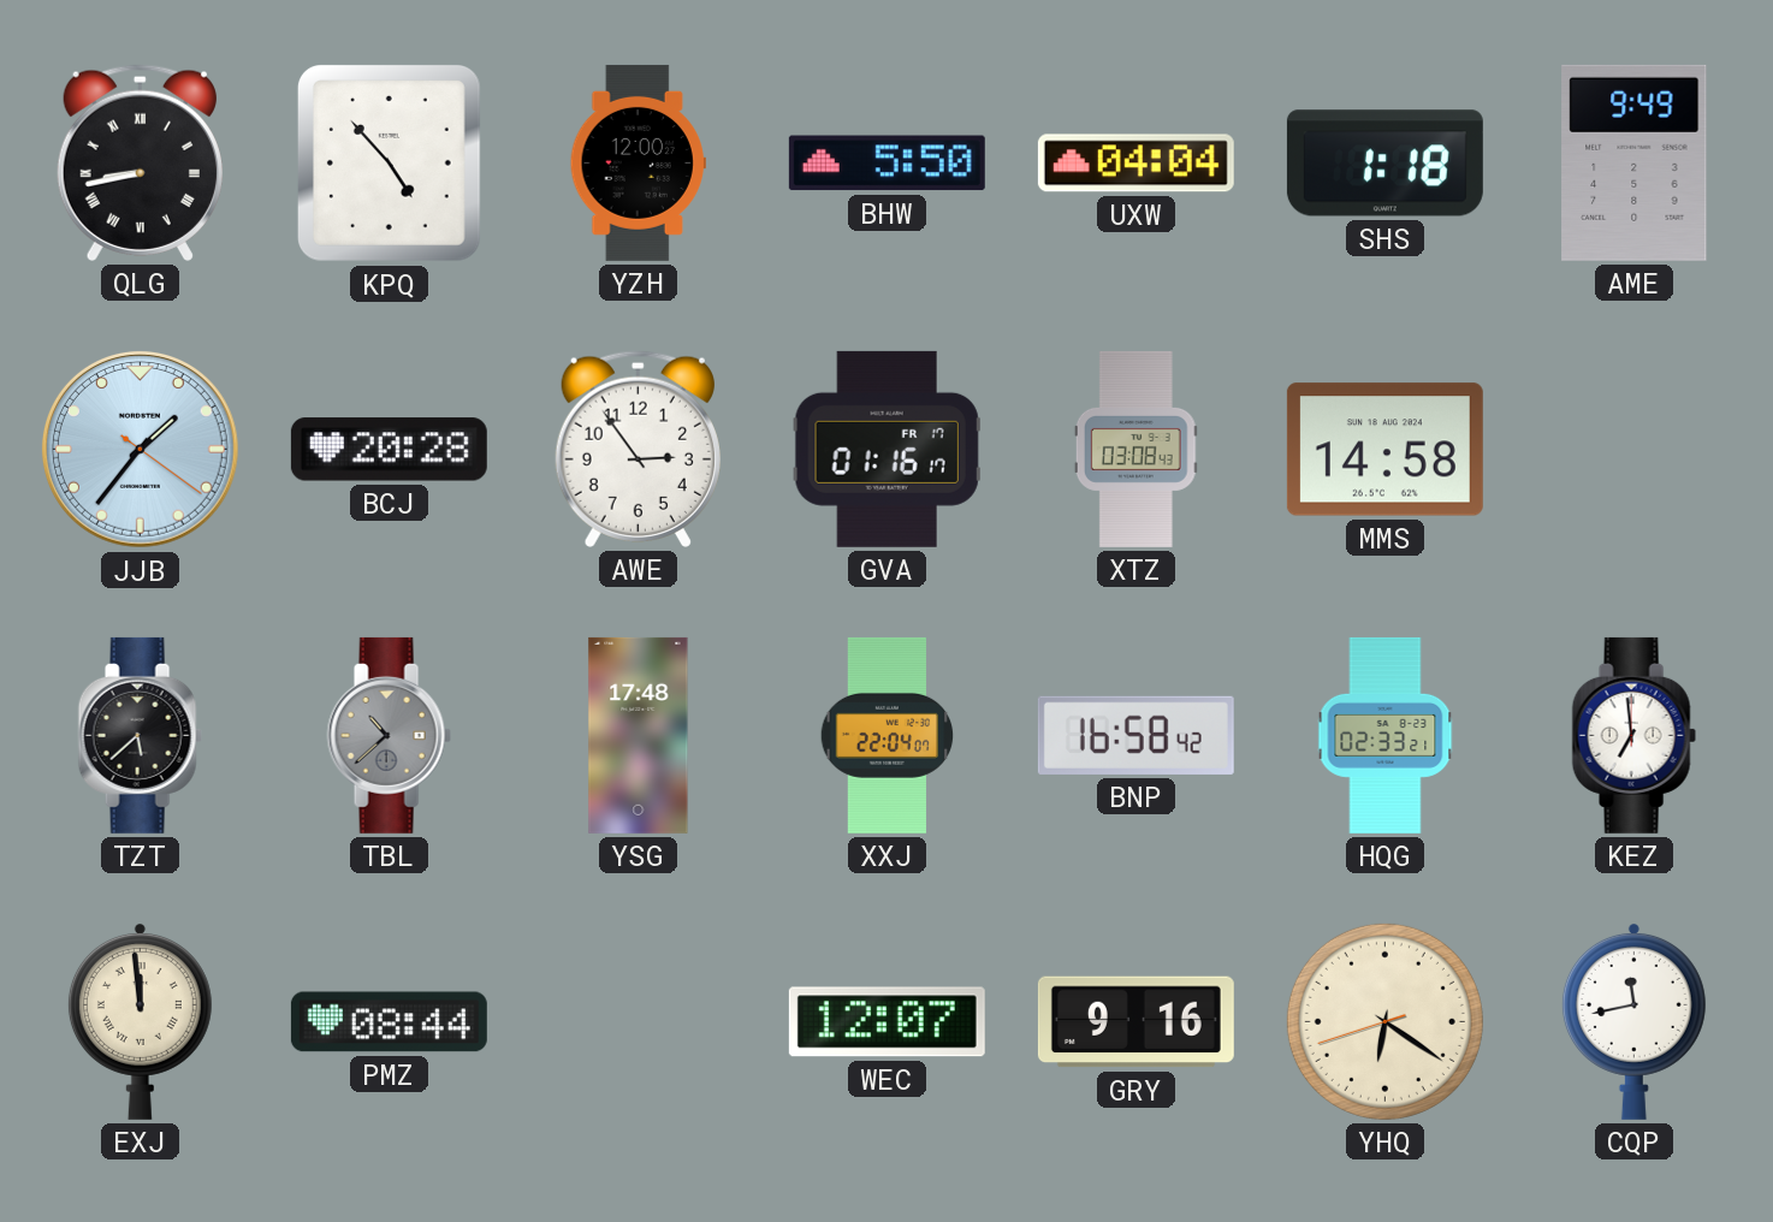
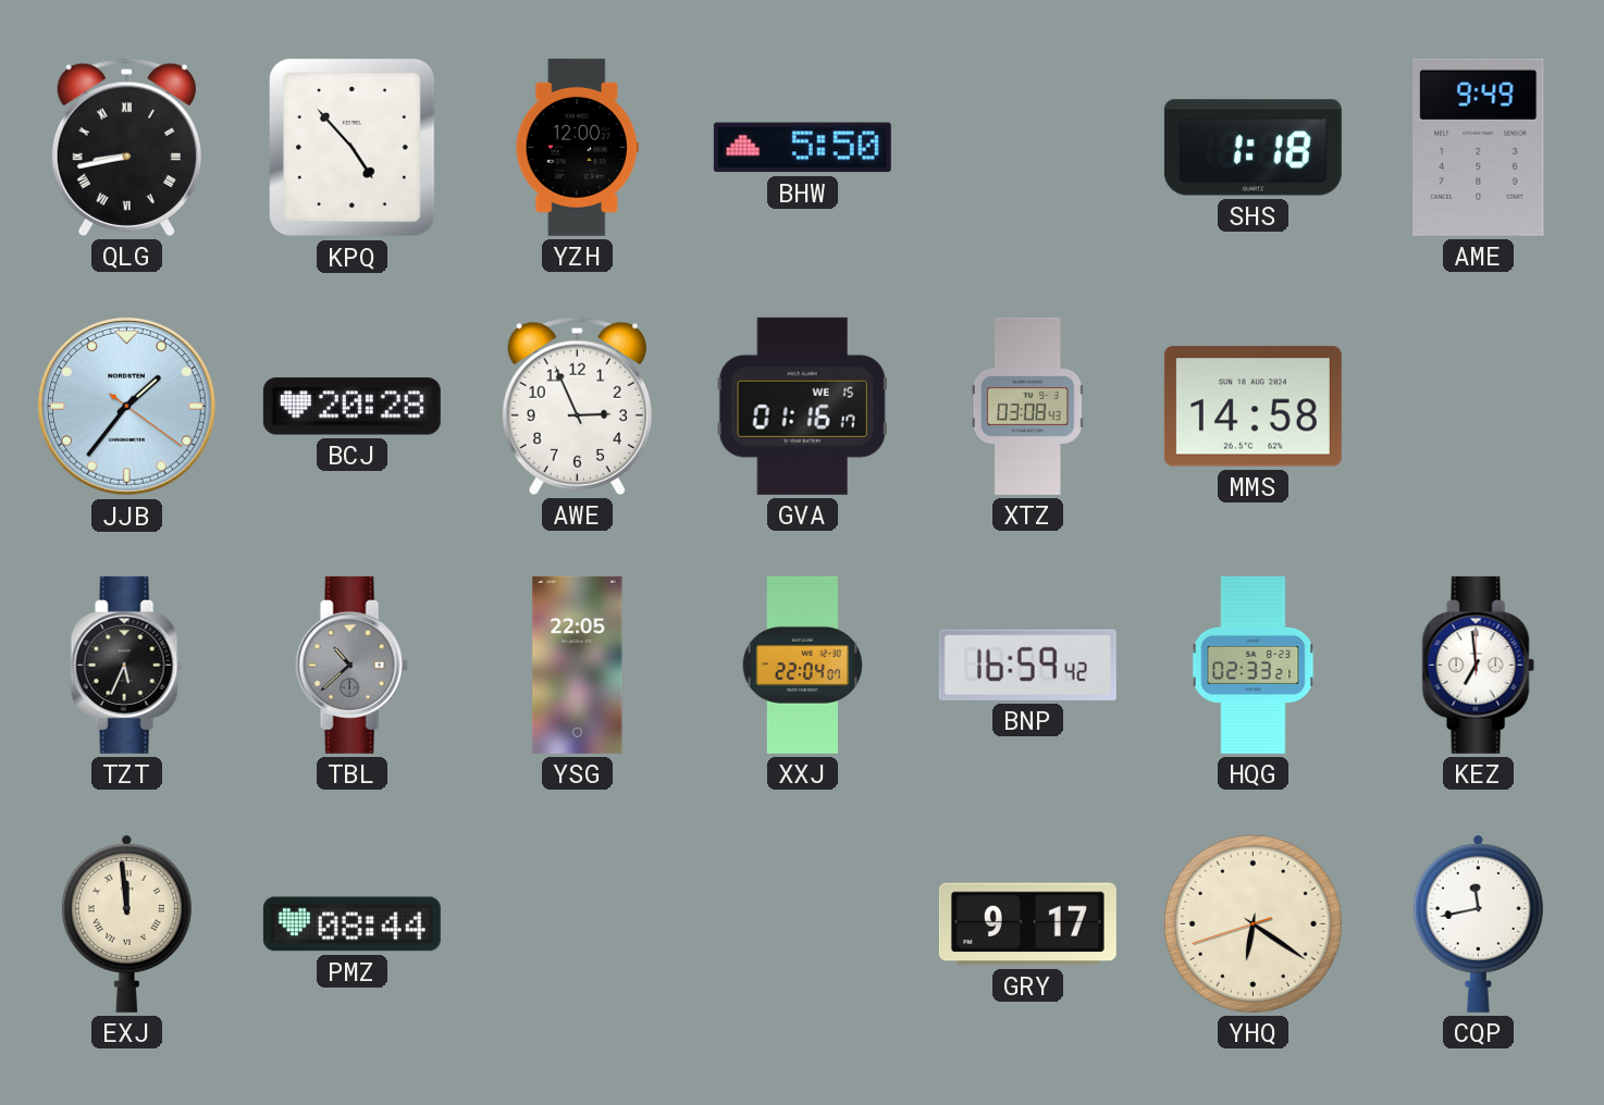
UXW: 04:04 -> none
AWE: 2:54 -> 2:56
GVA date: FR 17 -> WE 15
TZT: 5:38 -> 5:34
YSG: 17:48 -> 22:05
BNP: 16:58 -> 16:59
WEC: 12:07 -> none
GRY: 9:16 -> 9:17
